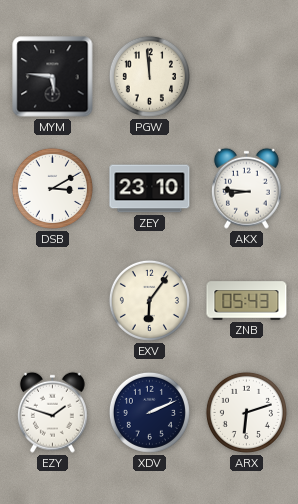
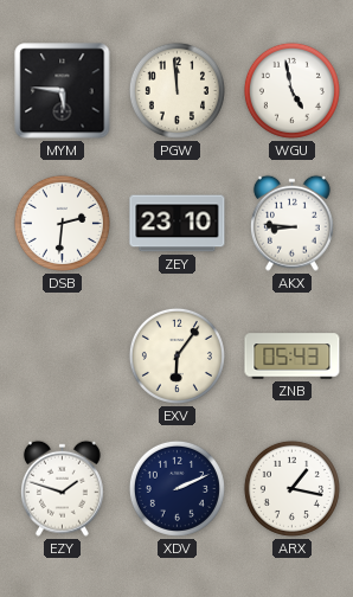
WGU: none -> 4:58
DSB: 3:10 -> 2:31
ARX: 6:12 -> 1:17
